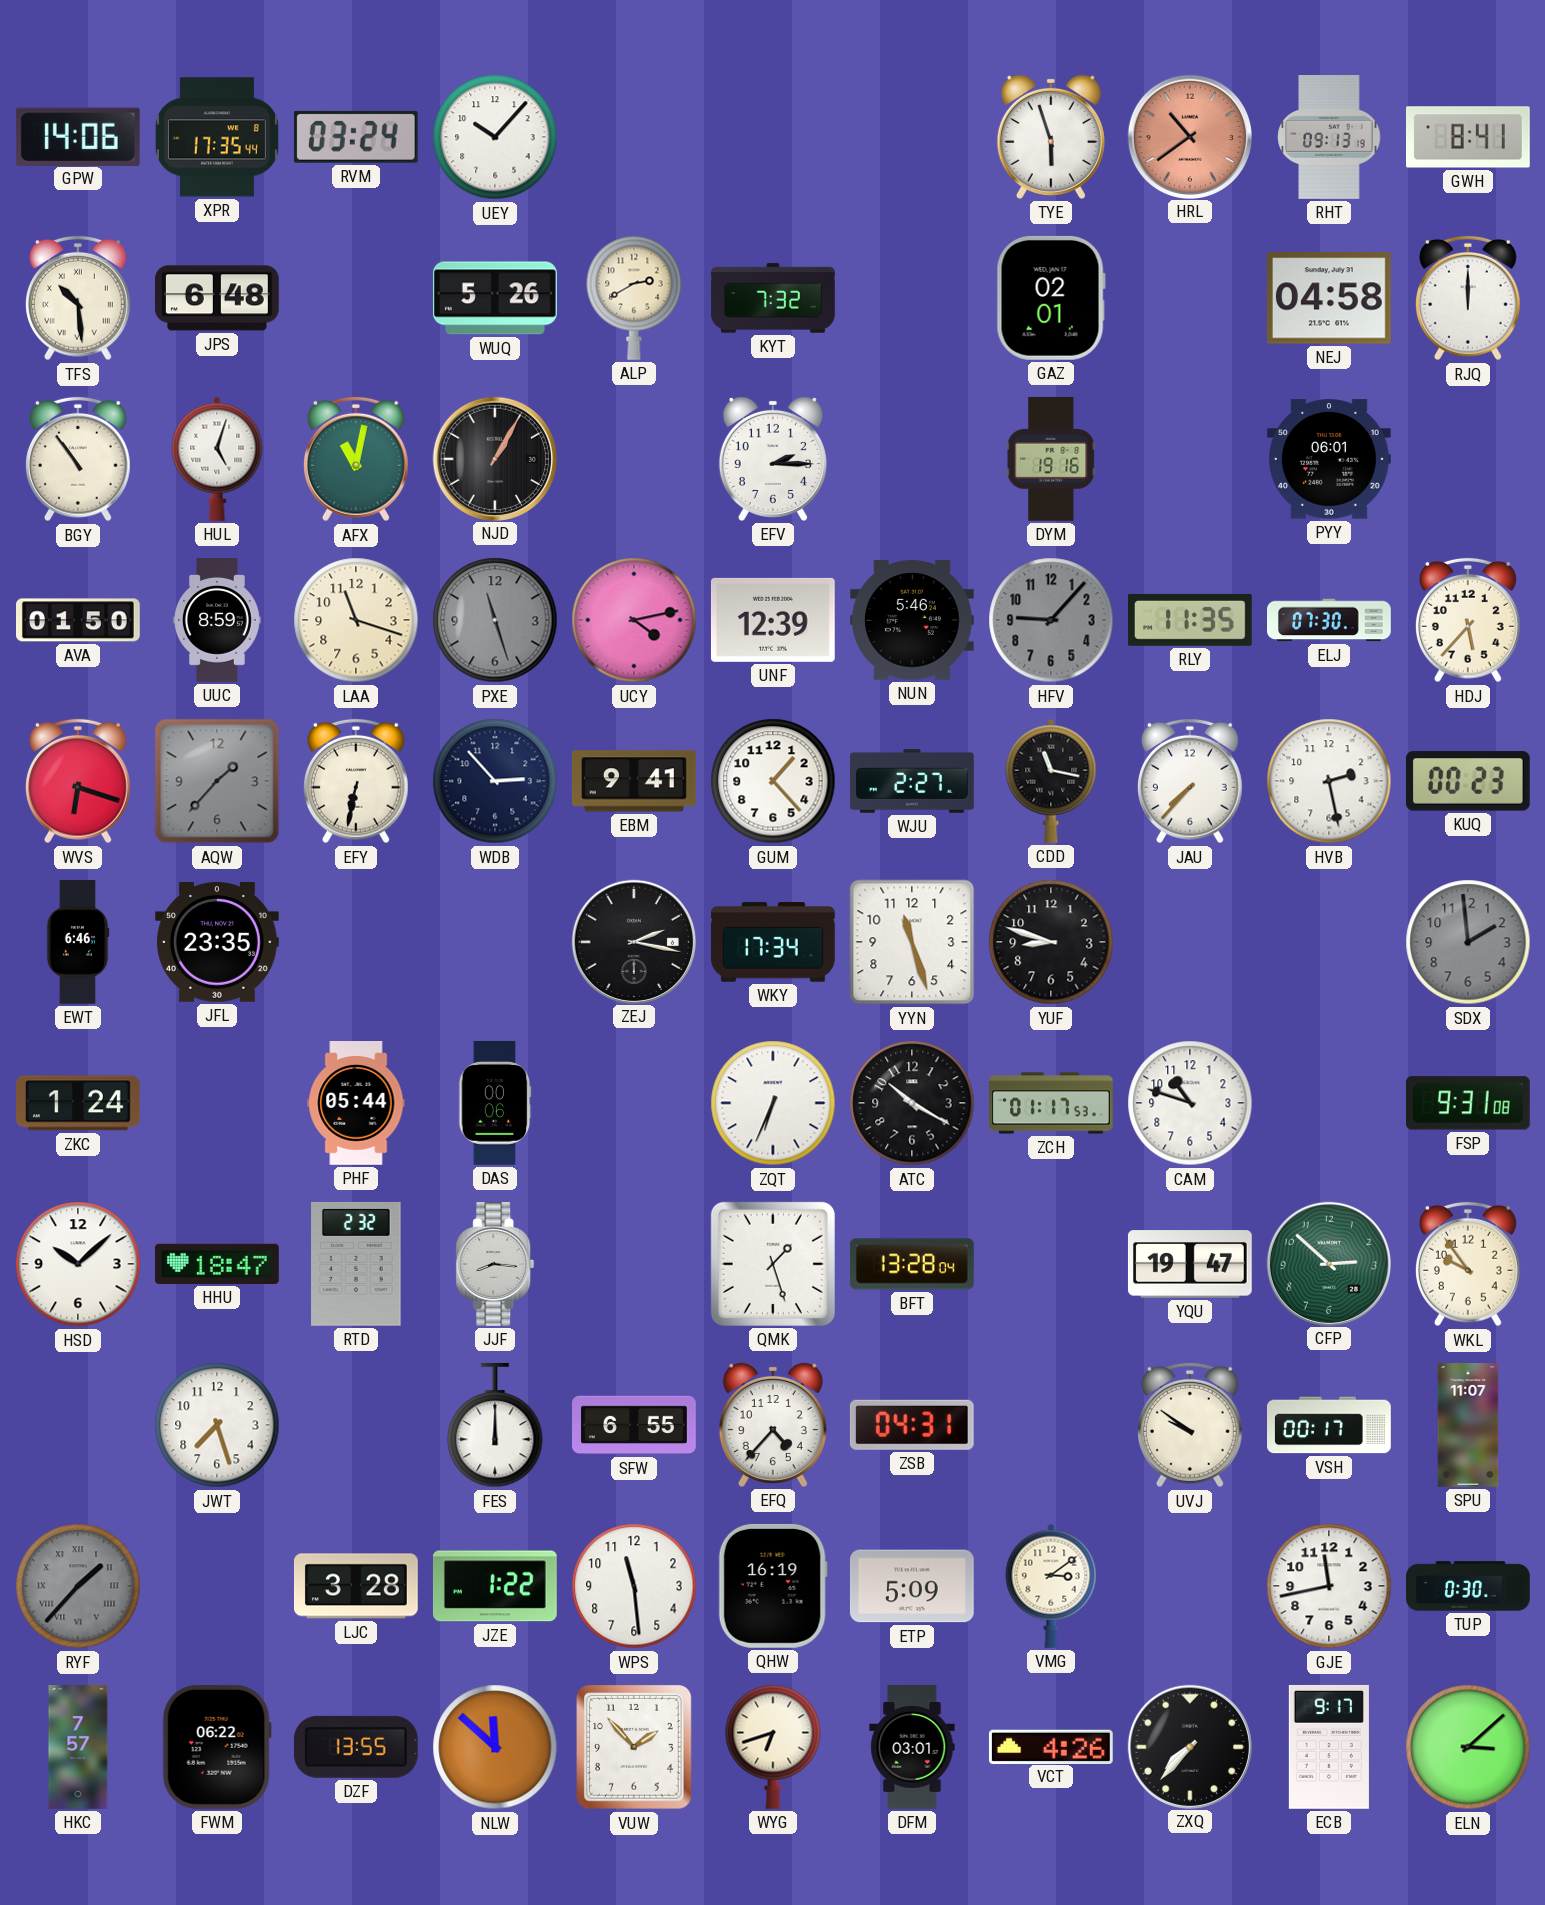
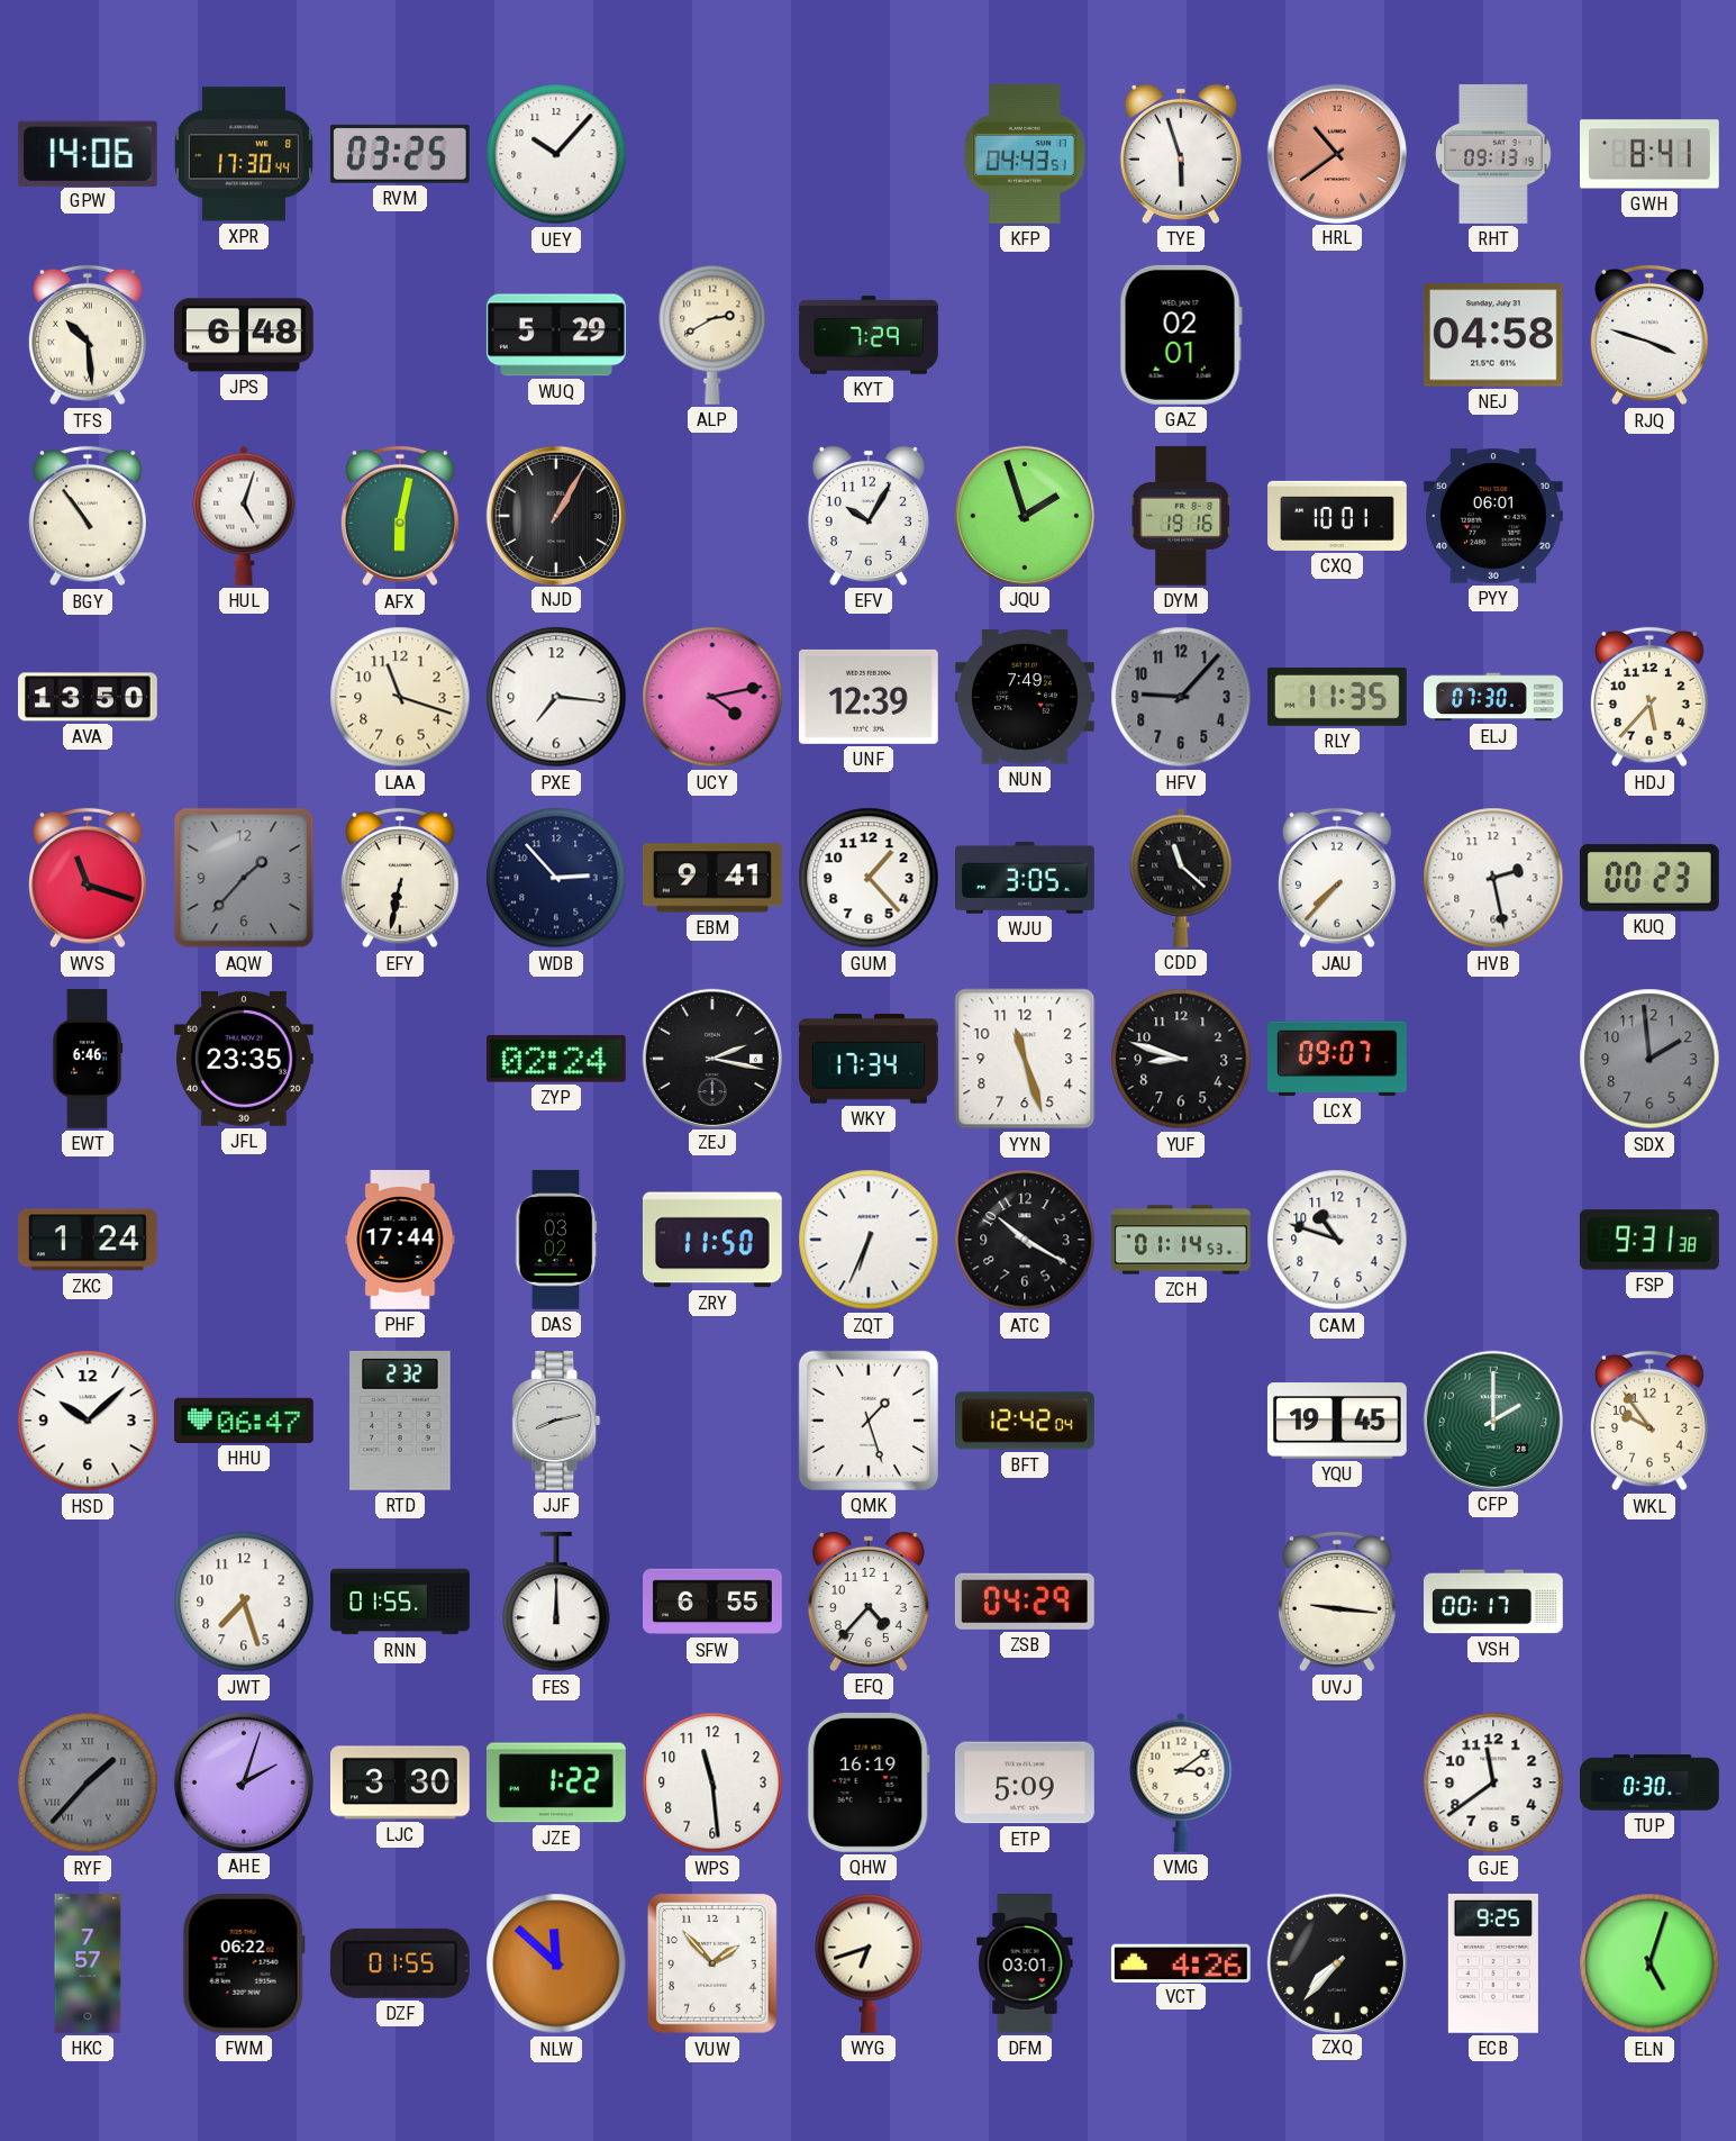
XPR: 17:35 -> 17:30
RVM: 03:24 -> 03:25
KFP: none -> 04:43
WUQ: 5:26 -> 5:29
KYT: 7:32 -> 7:29
RJQ: 12:00 -> 3:48
AFX: 11:02 -> 6:02
EFV: 2:15 -> 10:05
JQU: none -> 1:57
CXQ: none -> 10:01
AVA: 01:50 -> 13:50
UUC: 8:59 -> none
PXE: 11:27 -> 7:16
PXE dial: grey -> white
NUN: 5:46 -> 7:49
WVS: 6:18 -> 11:18
WJU: 2:27 -> 3:05
CDD: 11:17 -> 11:22
ZYP: none -> 02:24
LCX: none -> 09:07
PHF: 05:44 -> 17:44
DAS: 00:06 -> 03:02
ZRY: none -> 11:50
ZCH: 01:17 -> 01:14
FSP: 9:31:08 -> 9:31:38
HHU: 18:47 -> 06:47
JJF: 8:16 -> 8:13
BFT: 13:28 -> 12:42
YQU: 19:47 -> 19:45
CFP: 2:52 -> 2:00
RNN: none -> 01:55
ZSB: 04:31 -> 04:29
UVJ: 9:51 -> 9:16
SPU: 11:07 -> none
AHE: none -> 2:03
LJC: 3:28 -> 3:30
GJE: 11:43 -> 11:39
DZF: 13:55 -> 01:55
ECB: 9:17 -> 9:25
ELN: 3:08 -> 5:03
